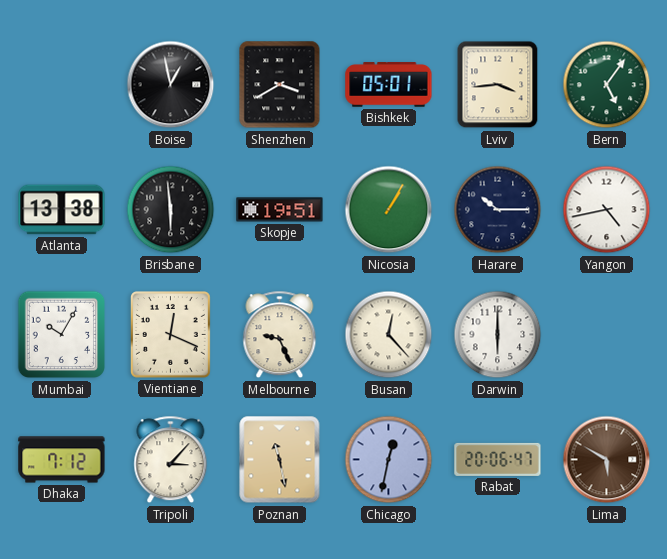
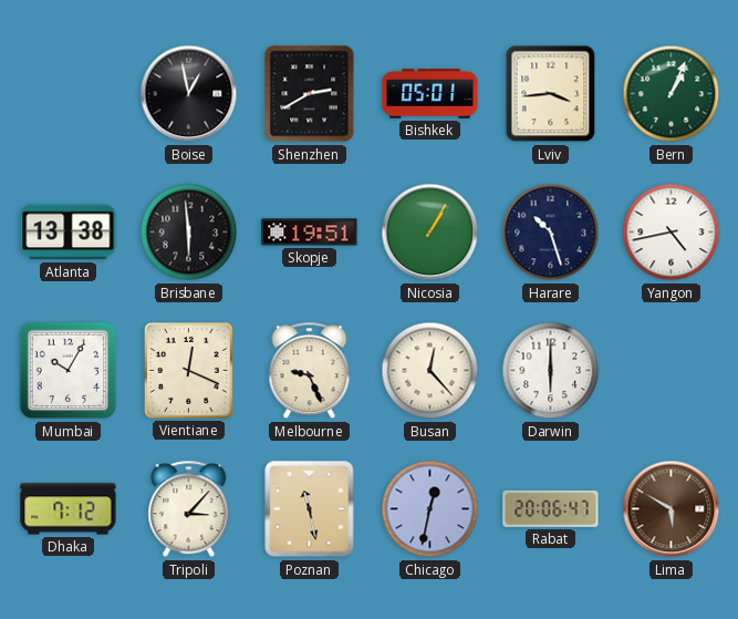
Shenzhen: 3:40 -> 2:40
Bern: 5:06 -> 1:04
Harare: 10:15 -> 10:27
